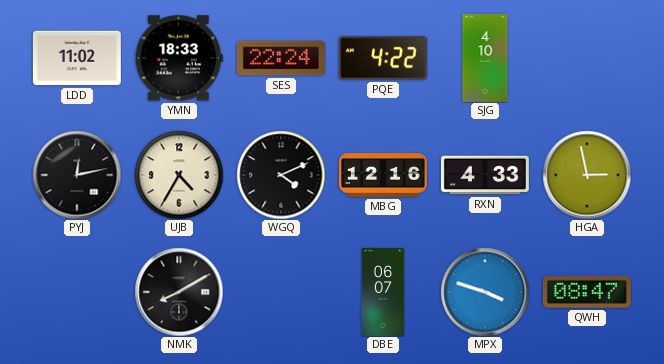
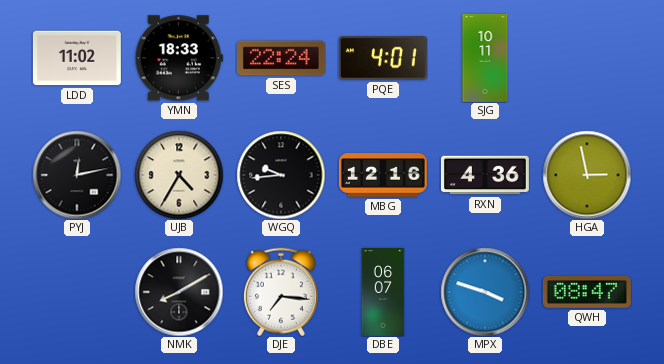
PQE: 4:22 -> 4:01
SJG: 4:10 -> 10:11
WGQ: 4:11 -> 9:44
RXN: 4:33 -> 4:36
DJE: none -> 7:16
